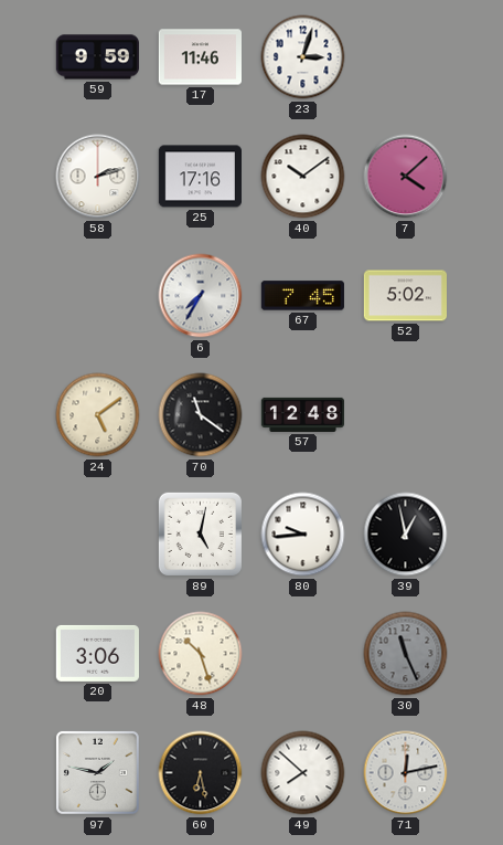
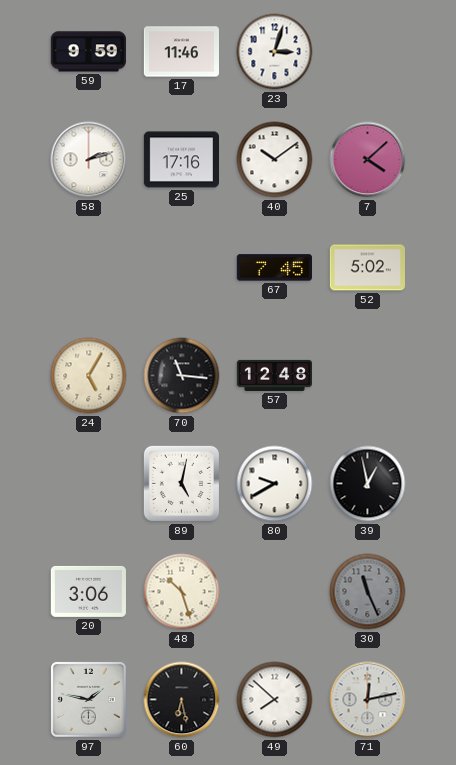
6: 7:35 -> none
24: 5:09 -> 5:05
70: 11:21 -> 11:16
80: 9:44 -> 9:40
